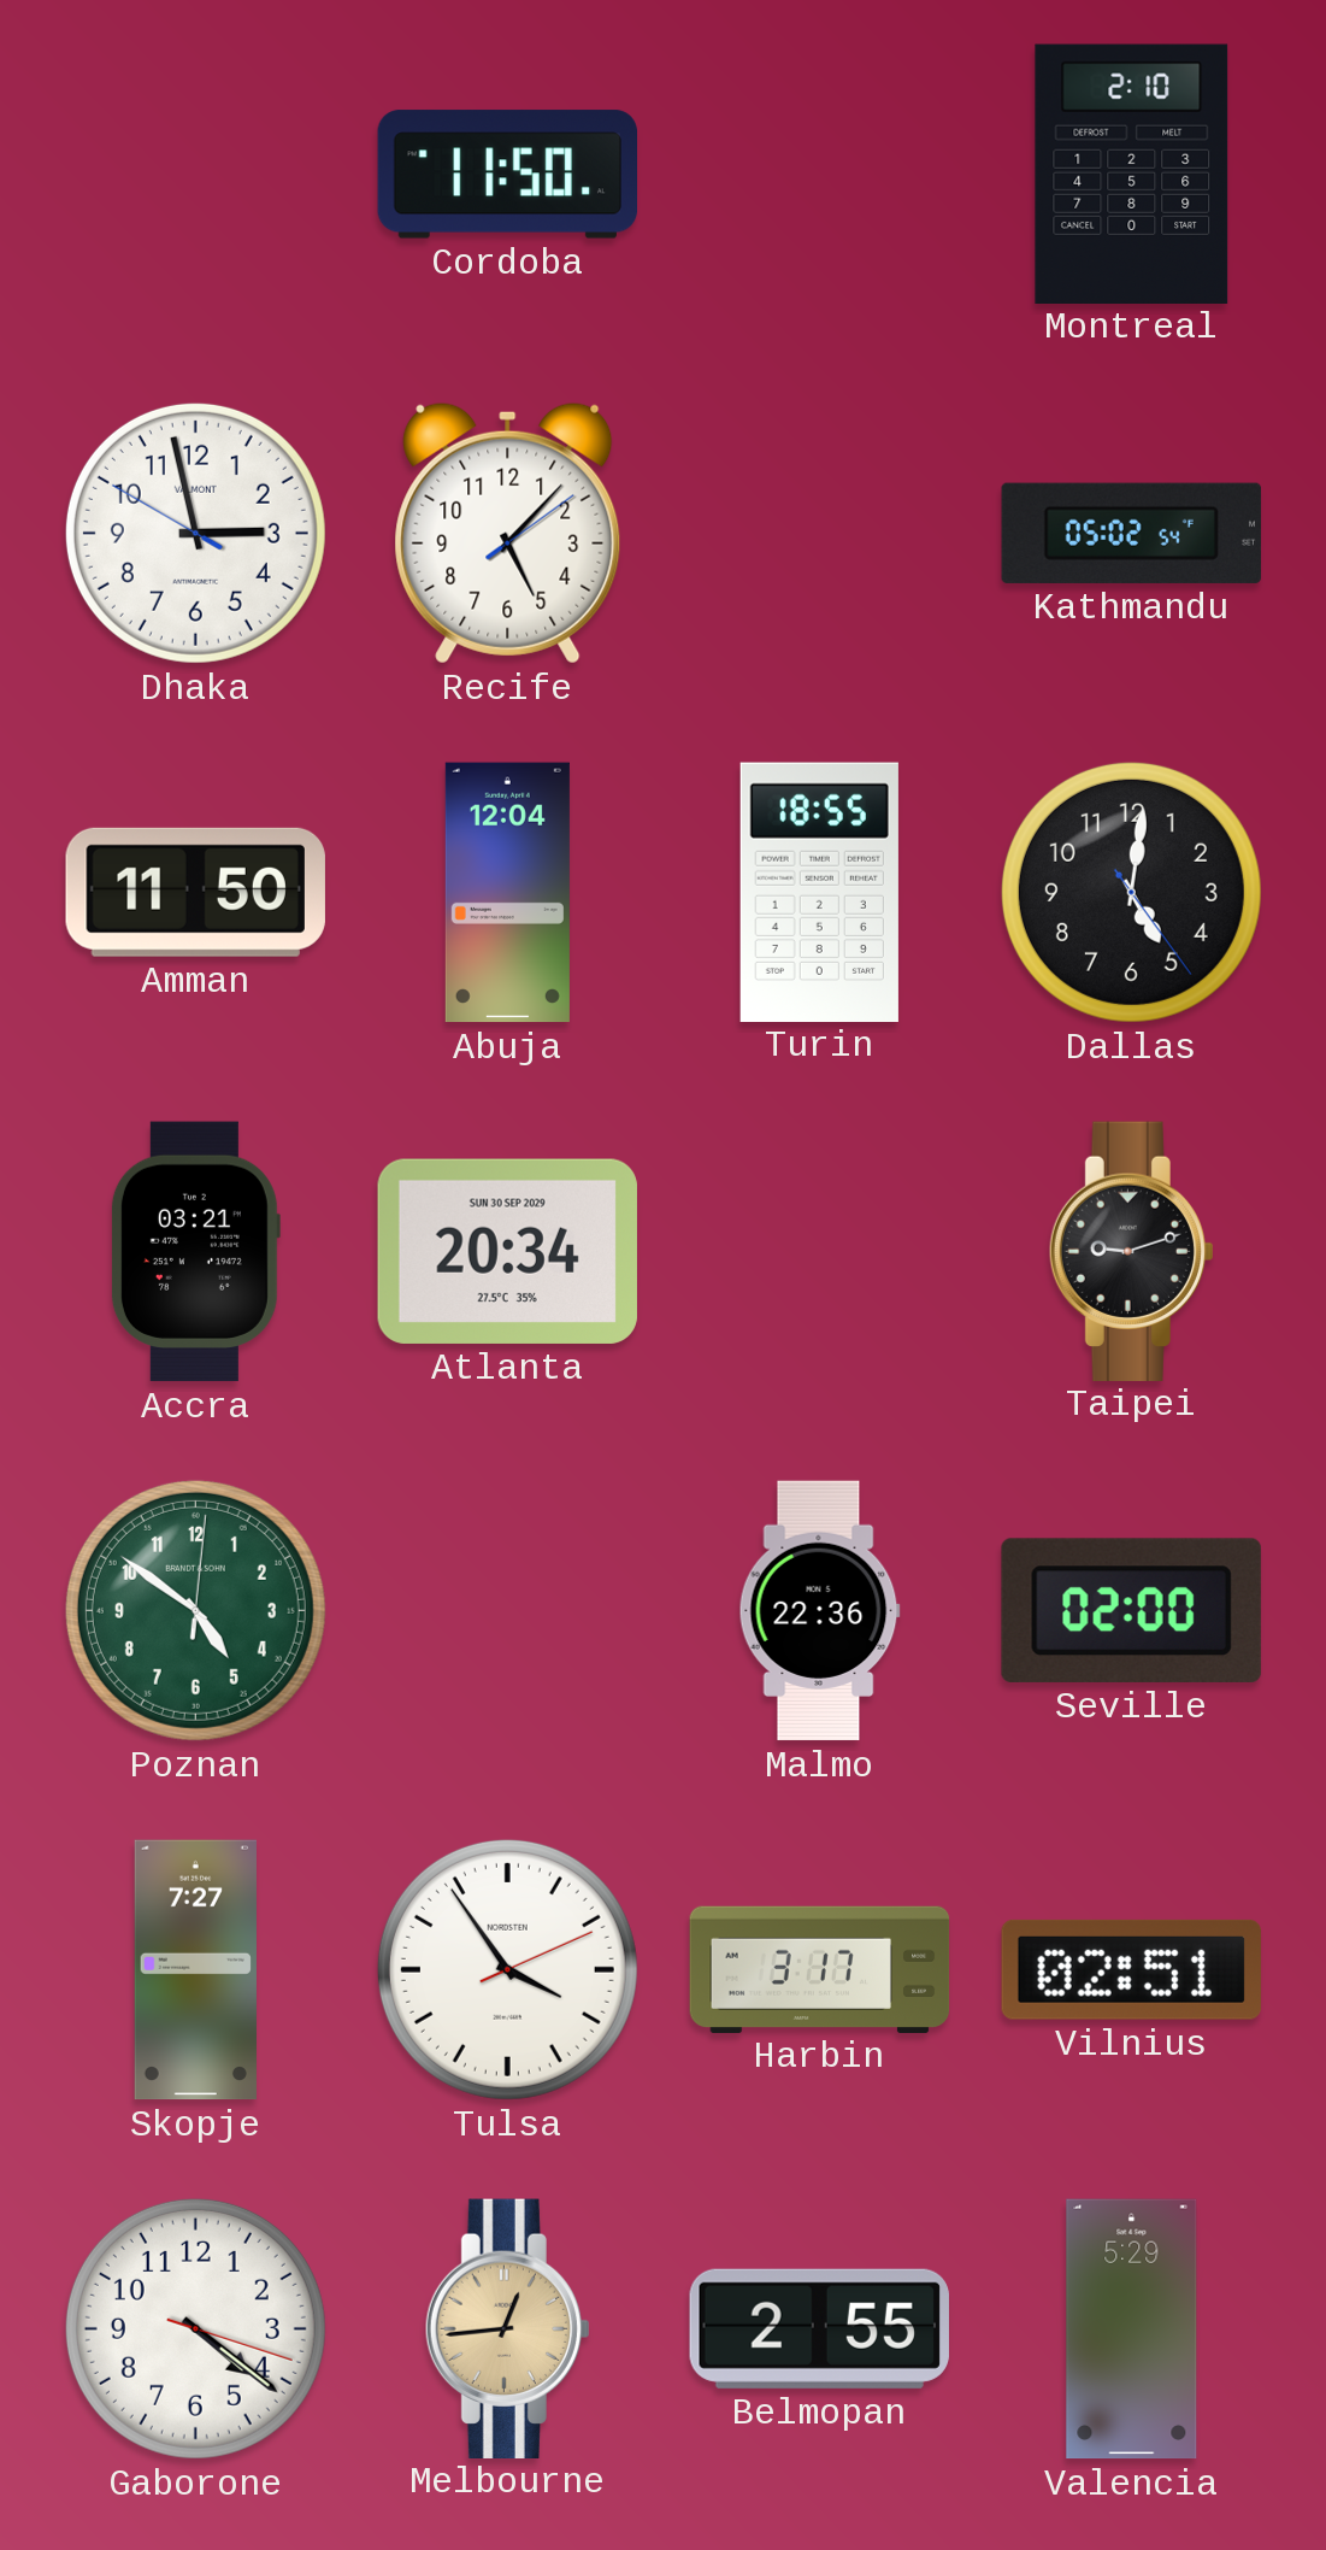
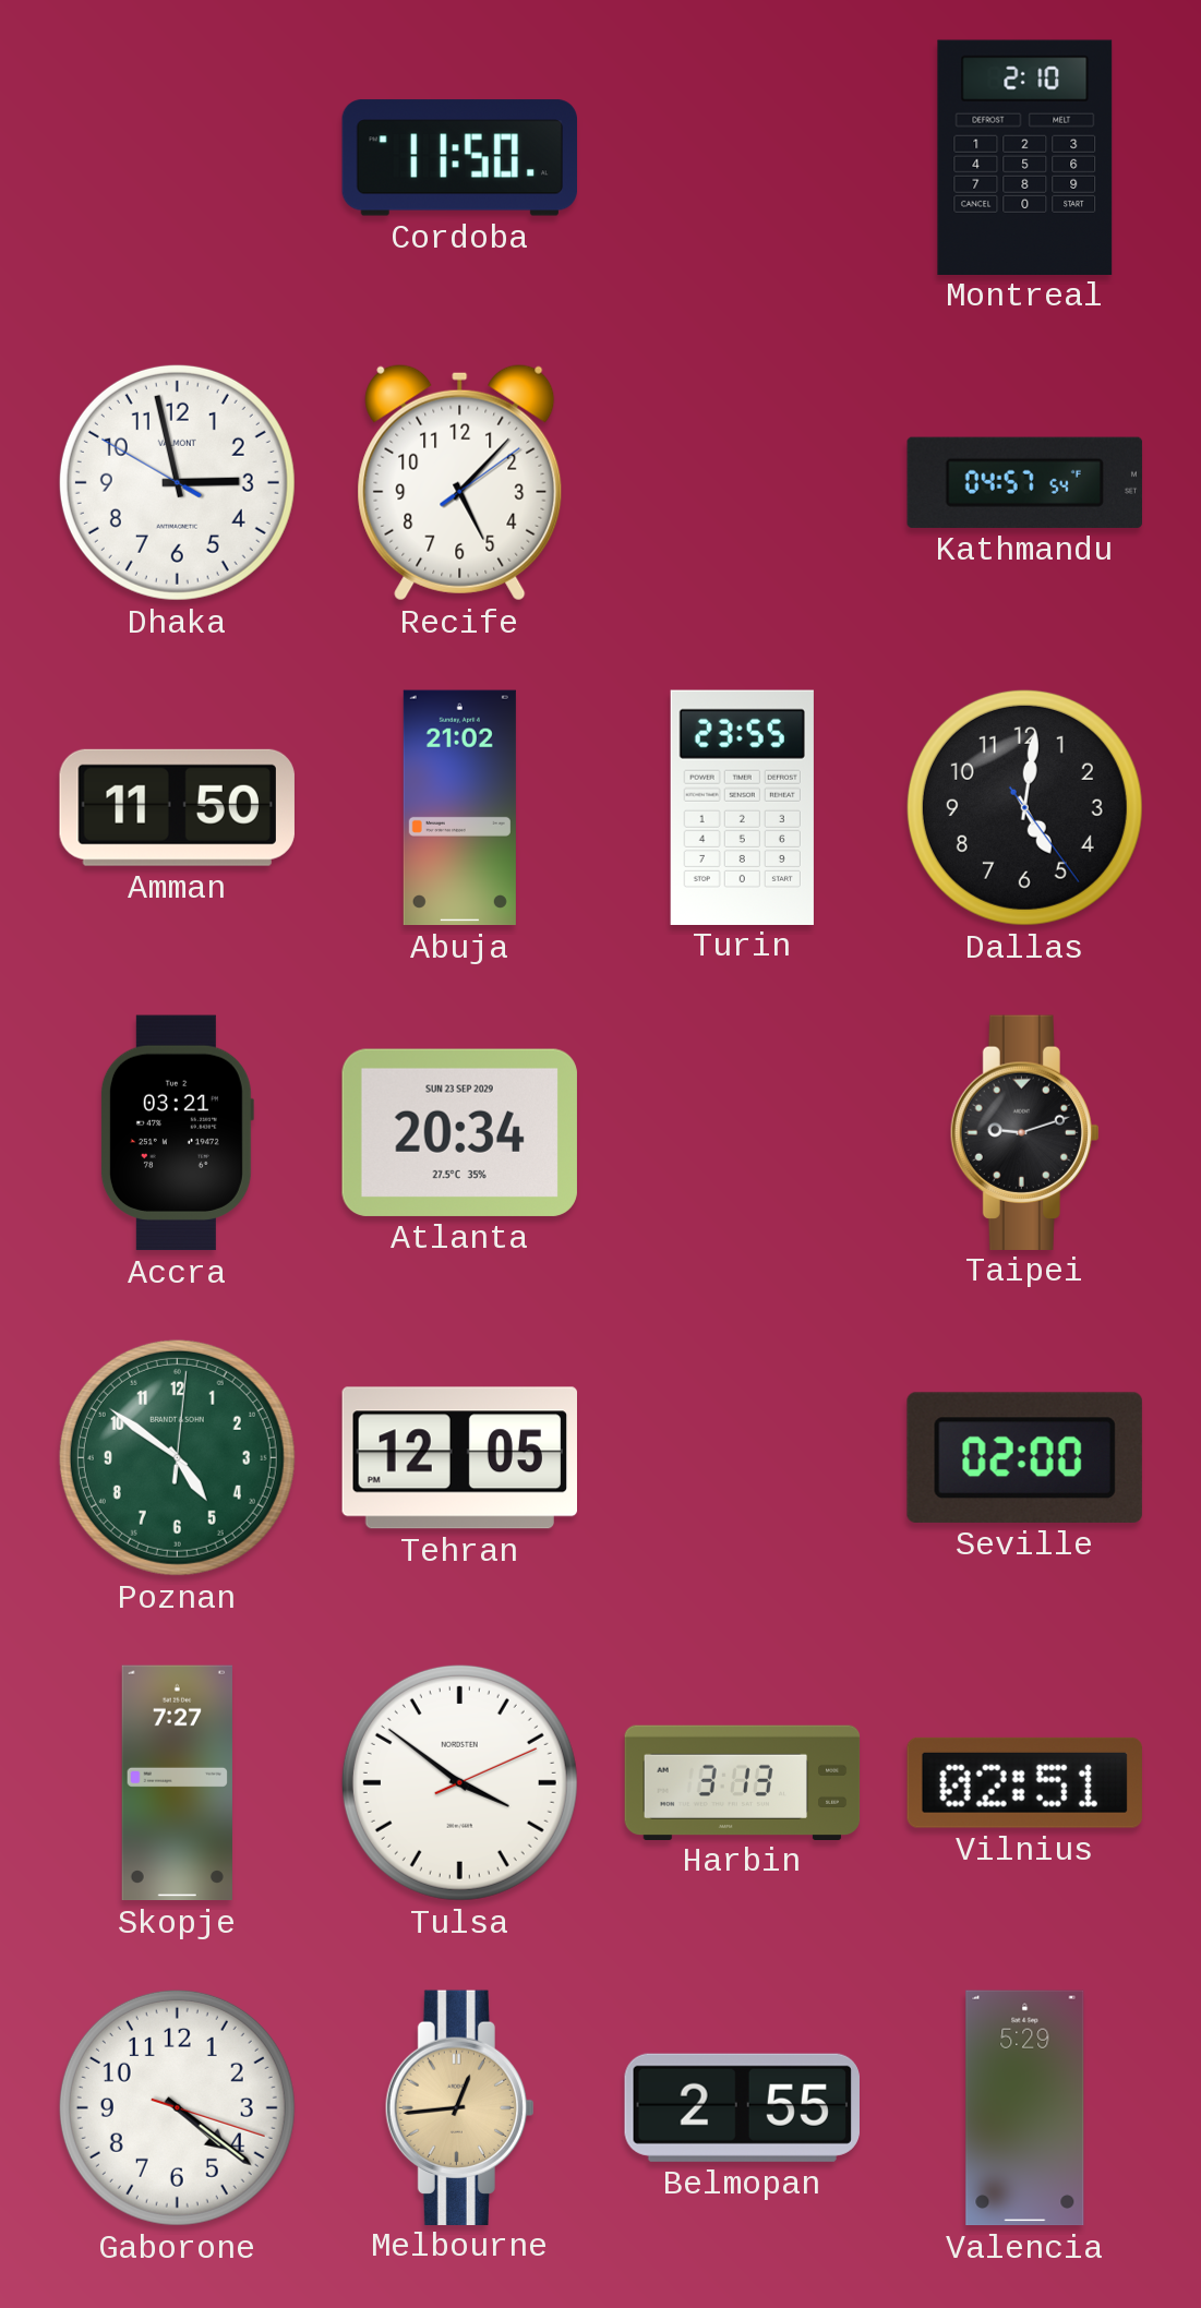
Kathmandu: 05:02 -> 04:57
Abuja: 12:04 -> 21:02
Turin: 18:55 -> 23:55
Atlanta date: SUN 30 SEP 2029 -> SUN 23 SEP 2029
Tehran: none -> 12:05
Malmo: 22:36 -> none
Tulsa: 3:54 -> 3:51
Harbin: 3:17 -> 3:13
